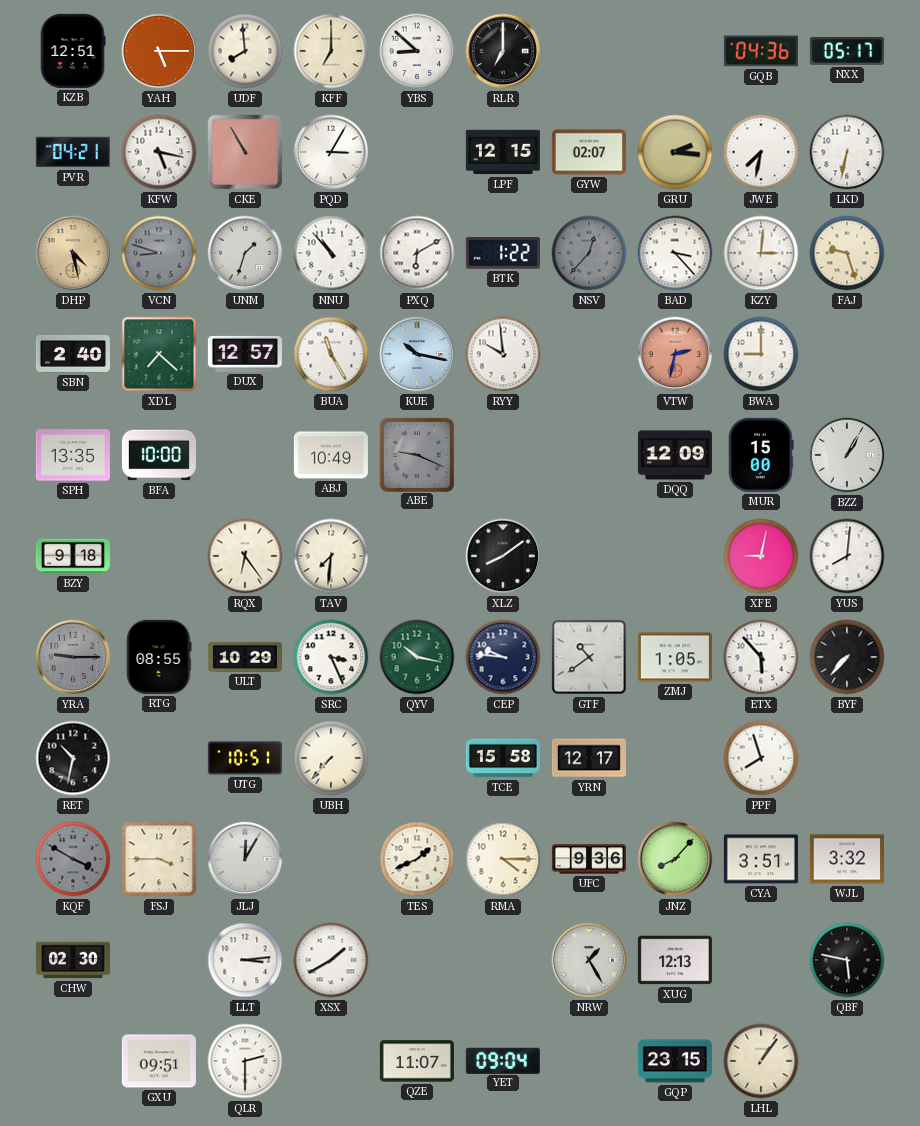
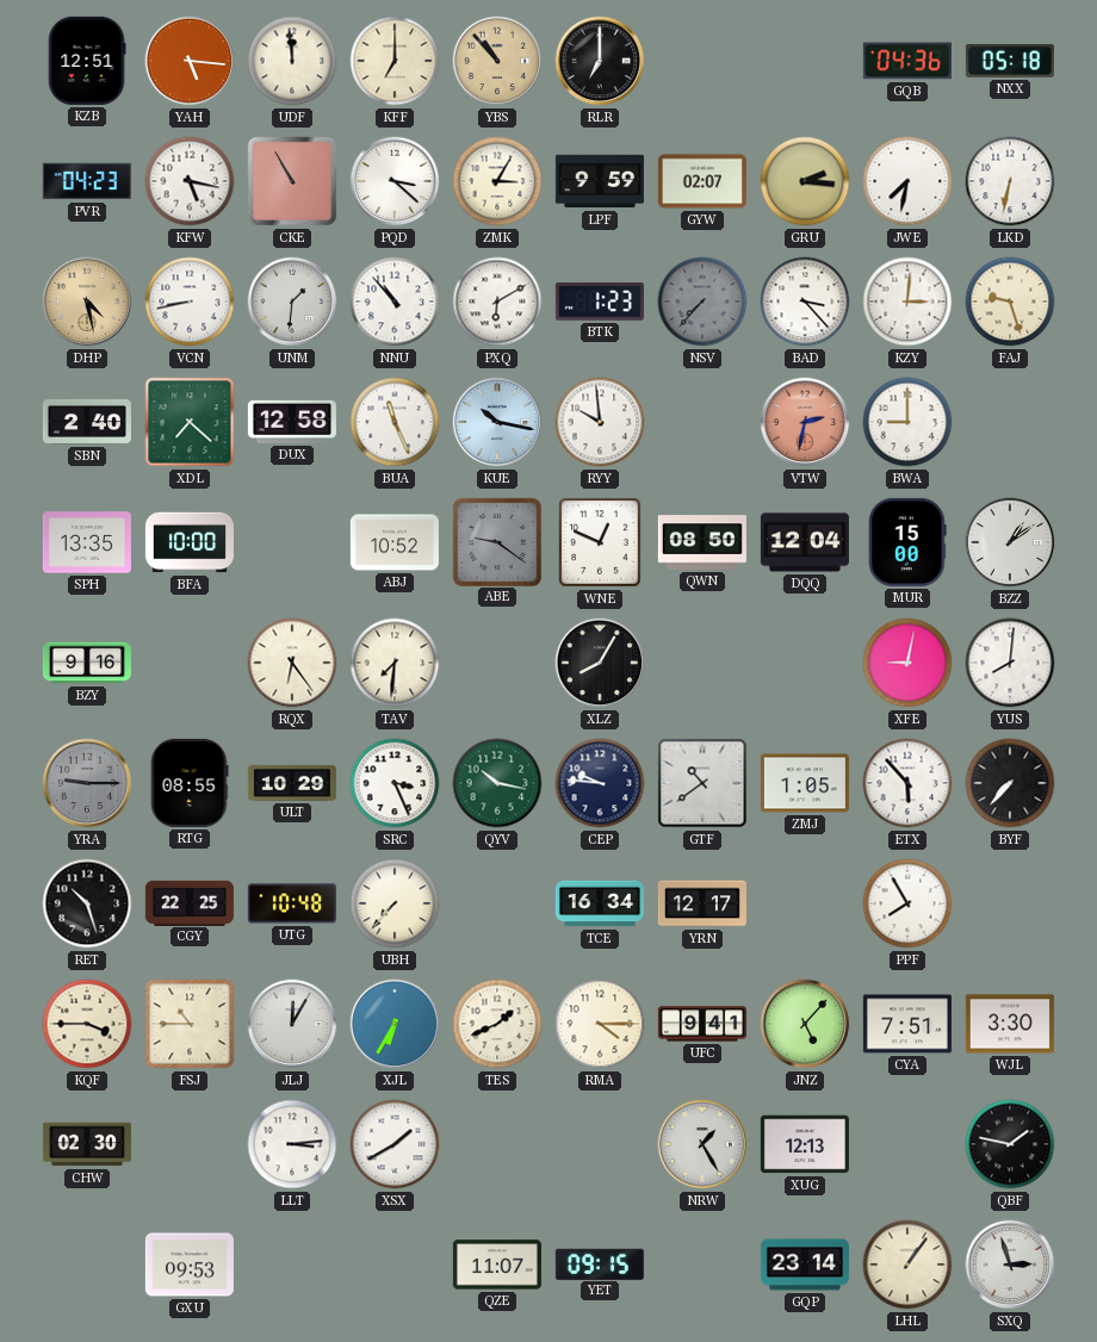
YAH: 5:15 -> 5:16
UDF: 7:59 -> 11:59
YBS: 8:52 -> 10:53
YBS dial: white -> champagne
NXX: 05:17 -> 05:18
PVR: 04:21 -> 04:23
PQD: 3:05 -> 3:22
ZMK: none -> 3:05
LPF: 12:15 -> 9:59
VCN: 8:48 -> 8:43
VCN dial: grey -> white
UNM: 1:33 -> 1:31
BTK: 1:22 -> 1:23
NSV: 12:37 -> 7:37
DUX: 12:57 -> 12:58
BUA: 11:25 -> 11:26
ABJ: 10:49 -> 10:52
ABE: 9:19 -> 9:21
WNE: none -> 12:49
QWN: none -> 08:50
DQQ: 12:09 -> 12:04
BZZ: 1:05 -> 1:09
BZY: 9:18 -> 9:16
XLZ: 8:09 -> 8:05
RET: 10:32 -> 10:27
CGY: none -> 22:25
UTG: 10:51 -> 10:48
TCE: 15:58 -> 16:34
PPF: 7:57 -> 7:55
KQF: 3:50 -> 3:45
KQF dial: grey -> cream
FSJ: 3:45 -> 10:45
XJL: none -> 6:35
UFC: 9:36 -> 9:41
JNZ: 8:07 -> 5:07
CYA: 3:51 -> 7:51
WJL: 3:32 -> 3:30
QBF: 5:47 -> 1:47
GXU: 09:51 -> 09:53
QLR: 2:30 -> none
YET: 09:04 -> 09:15
GQP: 23:15 -> 23:14
SXQ: none -> 2:57
